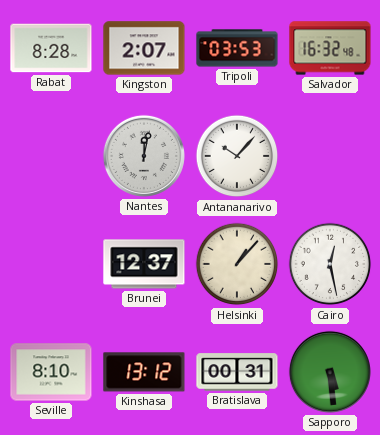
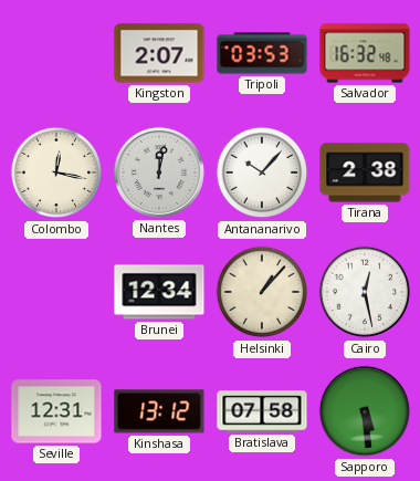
Rabat: 8:28 -> none
Colombo: none -> 12:17
Tirana: none -> 2:38
Brunei: 12:37 -> 12:34
Seville: 8:10 -> 12:31
Bratislava: 00:31 -> 07:58
